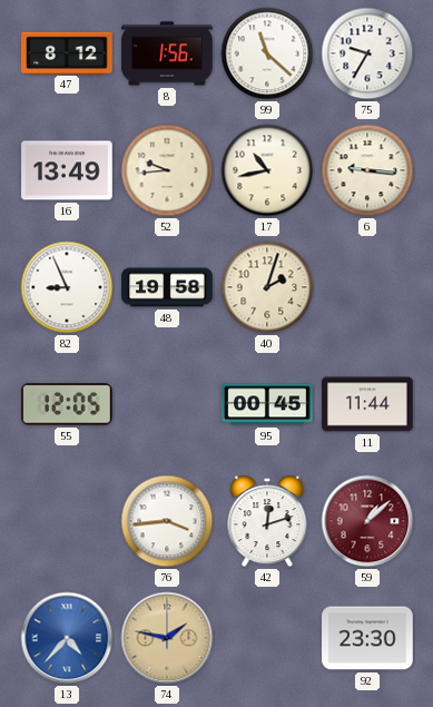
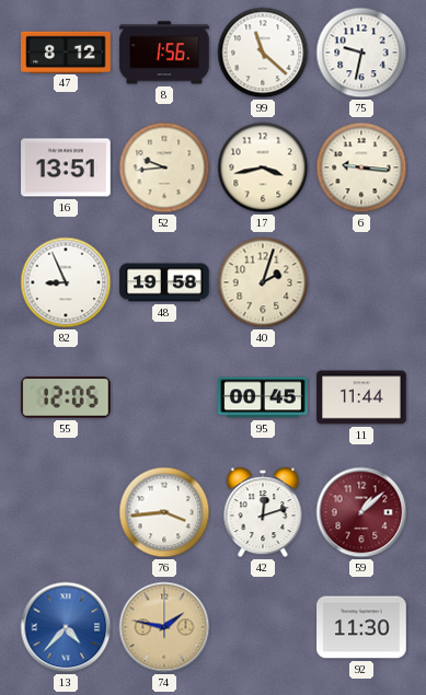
75: 9:35 -> 9:32
16: 13:49 -> 13:51
17: 10:43 -> 3:43
92: 23:30 -> 11:30
